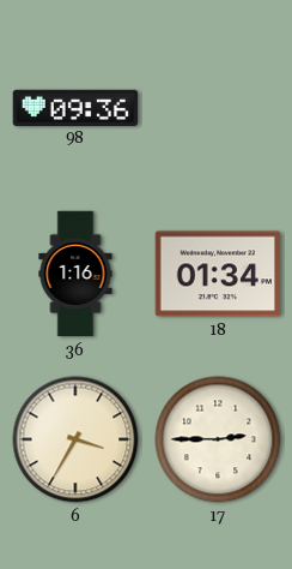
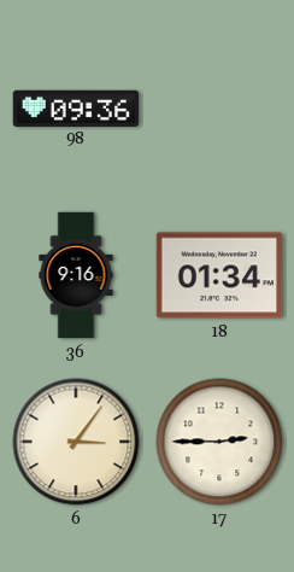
36: 1:16 -> 9:16
6: 3:35 -> 3:06
